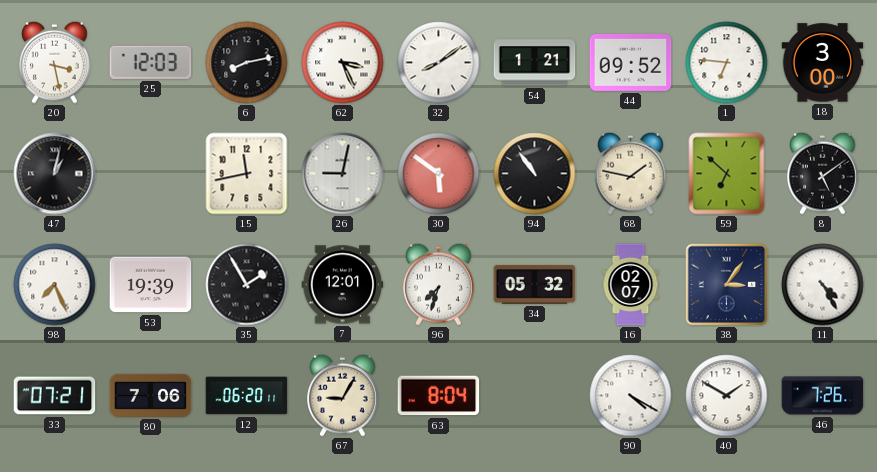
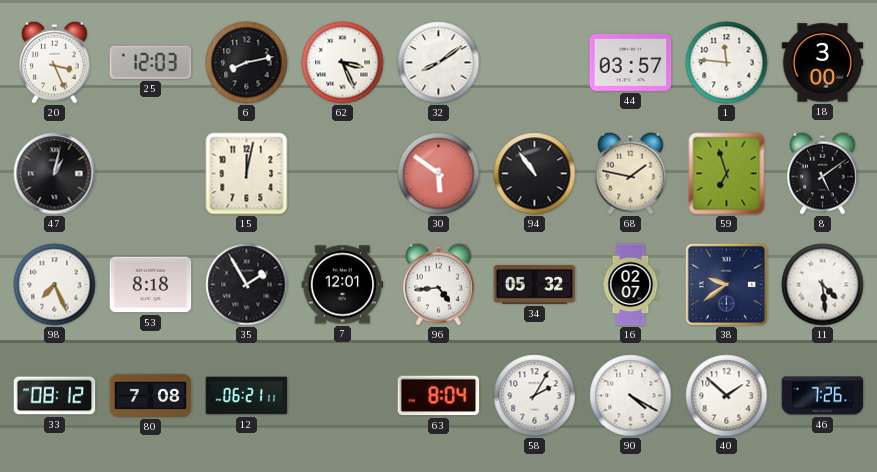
20: 3:28 -> 3:26
54: 1:21 -> none
44: 09:52 -> 03:57
1: 6:46 -> 11:46
15: 11:43 -> 12:02
26: 9:02 -> none
59: 6:52 -> 6:57
53: 19:39 -> 8:18
96: 7:33 -> 4:44
38: 3:06 -> 9:39
11: 4:25 -> 4:29
33: 07:21 -> 08:12
80: 7:06 -> 7:08
12: 06:20 -> 06:21
67: 9:05 -> none
58: none -> 2:05
40: 1:50 -> 1:52
